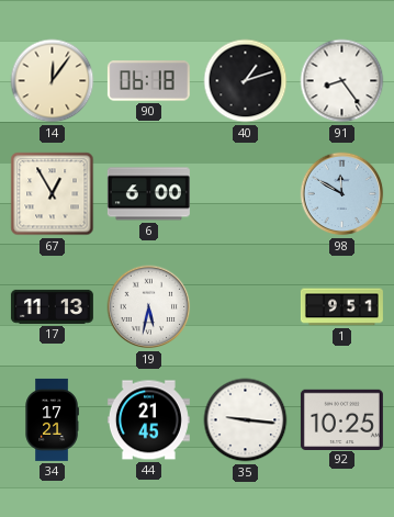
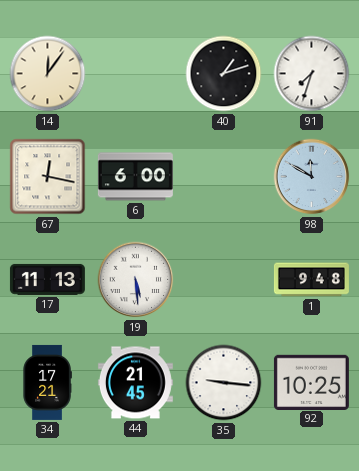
90: 06:18 -> none
91: 8:24 -> 7:33
67: 12:55 -> 12:17
19: 5:32 -> 5:29
1: 9:51 -> 9:48
